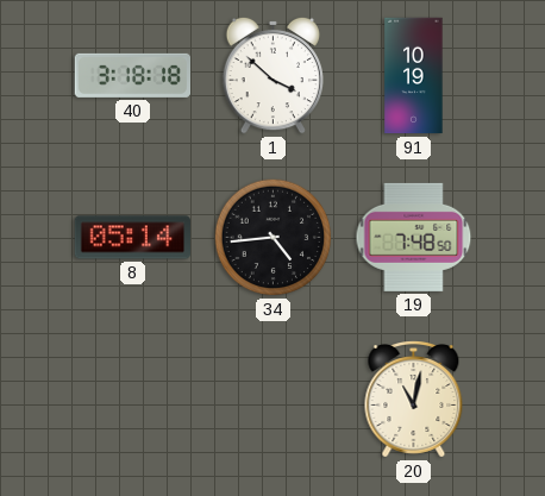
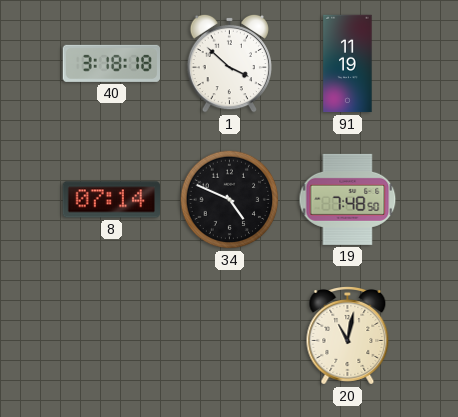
91: 10:19 -> 11:19
8: 05:14 -> 07:14
34: 4:44 -> 4:49
